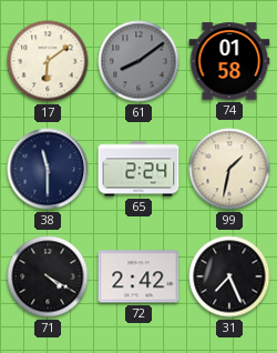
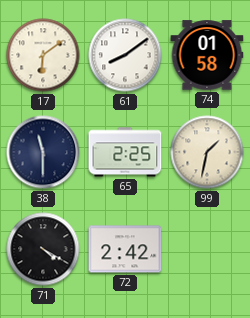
61 dial: grey -> white
65: 2:24 -> 2:25
31: 7:26 -> none
